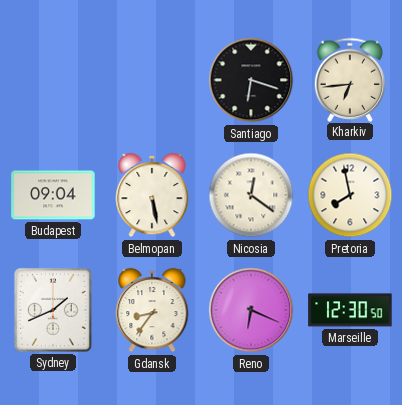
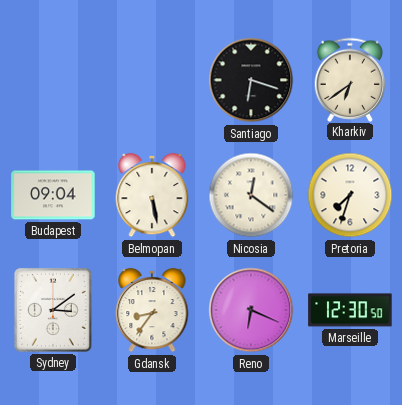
Kharkiv: 6:44 -> 6:39
Pretoria: 7:58 -> 7:33
Sydney: 1:41 -> 3:09
